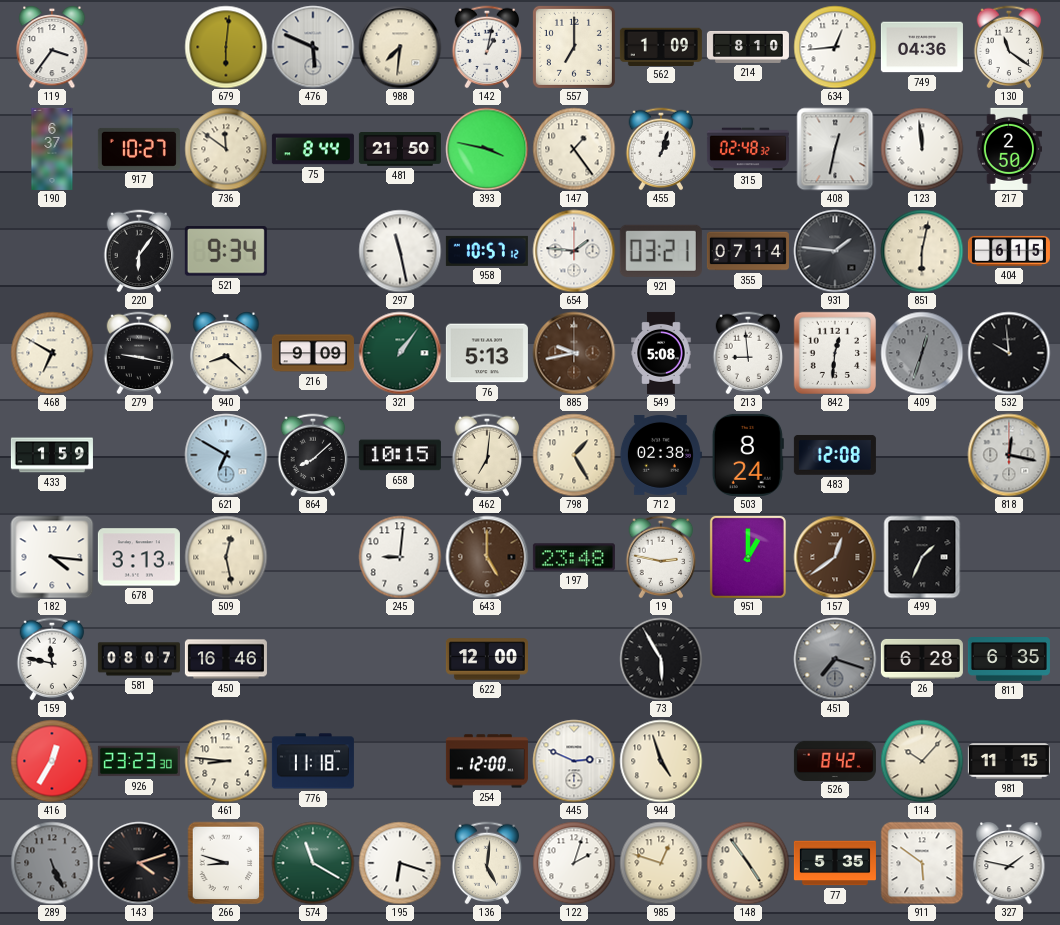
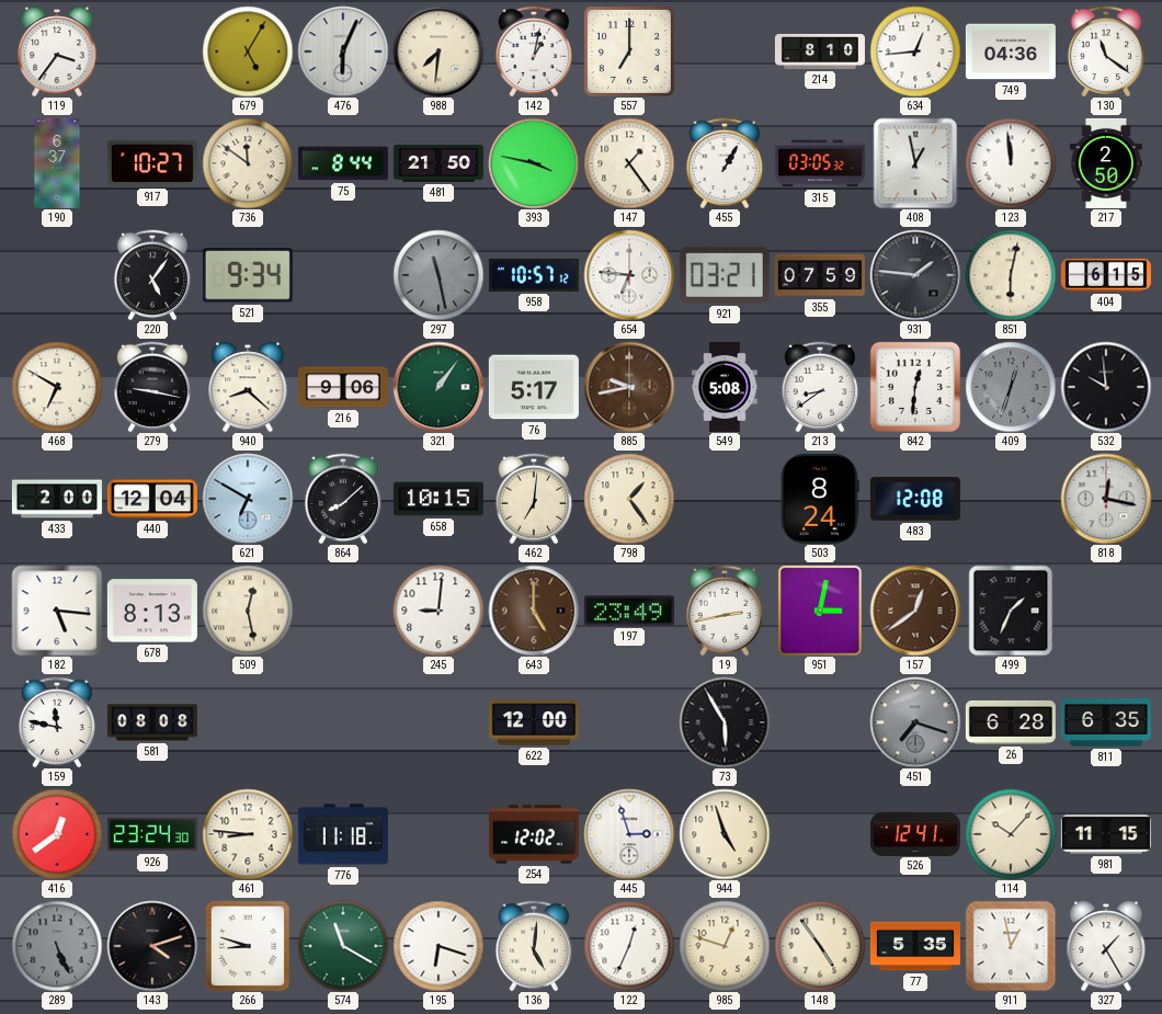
679: 6:01 -> 5:05
476: 5:49 -> 6:04
562: 1:09 -> none
455: 1:03 -> 1:05
315: 02:48 -> 03:05
408: 12:32 -> 12:58
220: 6:06 -> 5:06
297 dial: white -> grey
654: 1:46 -> 6:46
355: 07:14 -> 07:59
216: 9:09 -> 9:06
76: 5:13 -> 5:17
213: 8:59 -> 8:39
433: 1:59 -> 2:00
440: none -> 12:04
798: 1:25 -> 1:24
712: 02:38 -> none
182: 4:16 -> 5:16
678: 3:13 -> 8:13
197: 23:48 -> 23:49
19: 2:47 -> 2:43
951: 1:00 -> 3:02
581: 08:07 -> 08:08
450: 16:46 -> none
416: 12:35 -> 12:39
926: 23:23 -> 23:24
254: 12:00 -> 12:02
445: 2:49 -> 2:57
526: 8:42 -> 12:41
122: 2:03 -> 12:34
911: 5:51 -> 12:58
327: 1:47 -> 1:25
